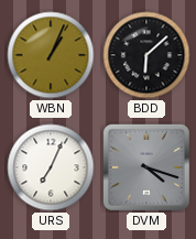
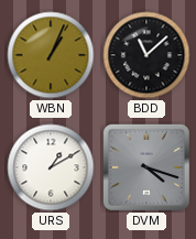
BDD: 6:08 -> 11:08
URS: 7:04 -> 1:10
